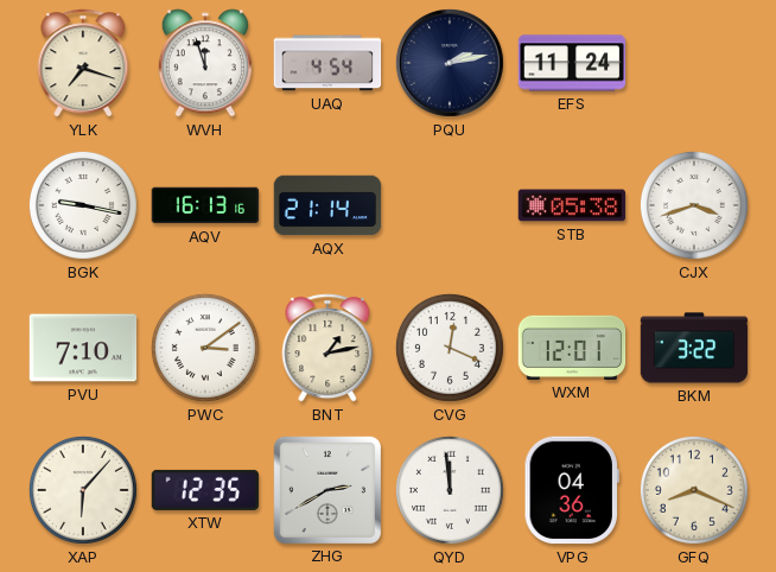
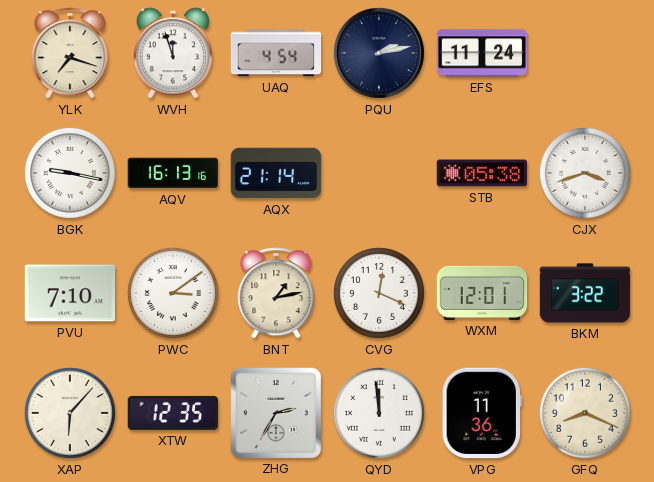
ZHG: 2:40 -> 2:35
VPG: 04:36 -> 11:36
